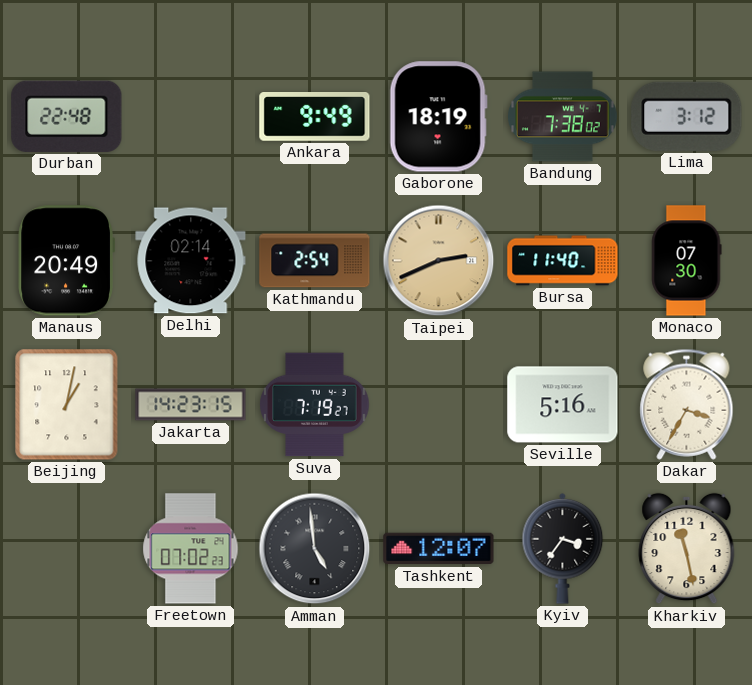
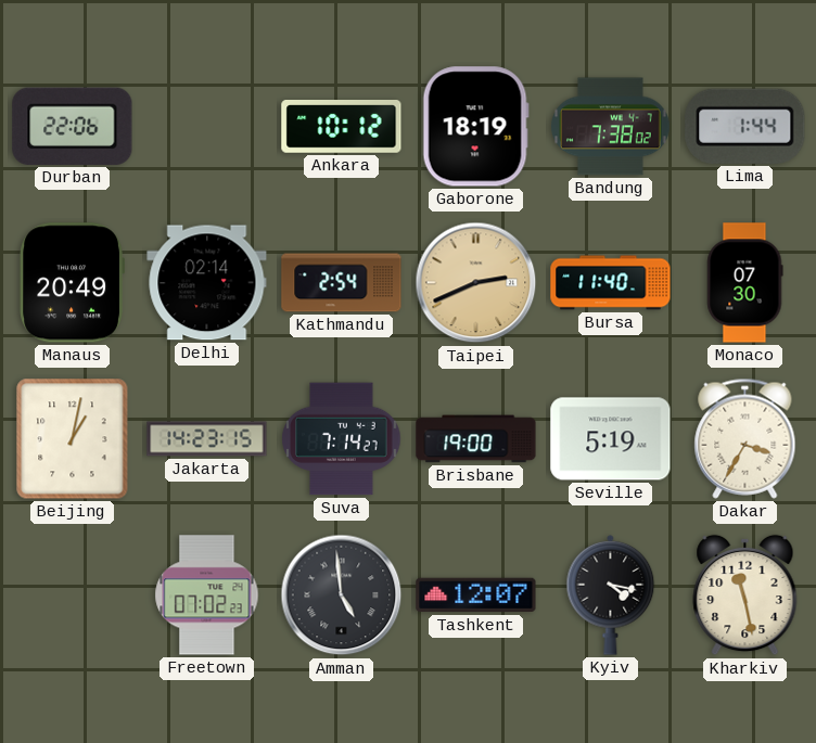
Durban: 22:48 -> 22:06
Ankara: 9:49 -> 10:12
Lima: 3:12 -> 1:44
Suva: 7:19 -> 7:14
Brisbane: none -> 19:00
Seville: 5:16 -> 5:19
Kyiv: 3:36 -> 4:17
